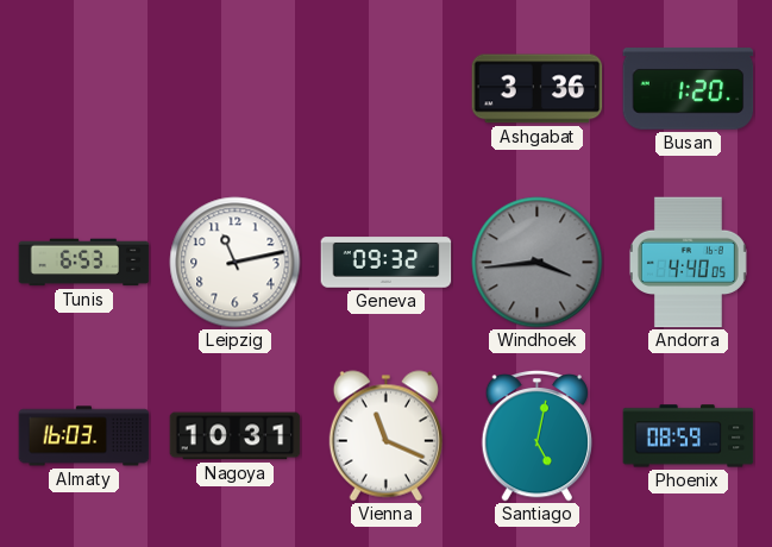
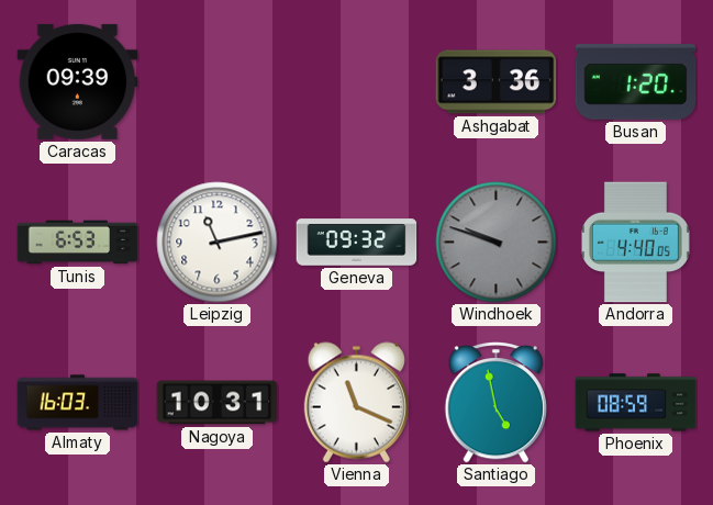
Caracas: none -> 09:39
Windhoek: 3:44 -> 9:48
Santiago: 5:02 -> 4:58
